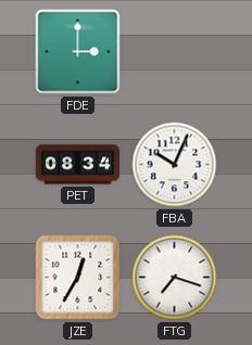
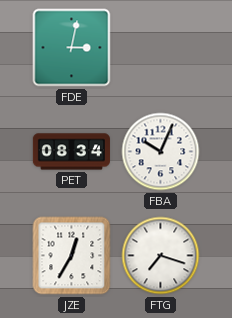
FDE: 3:00 -> 3:02
